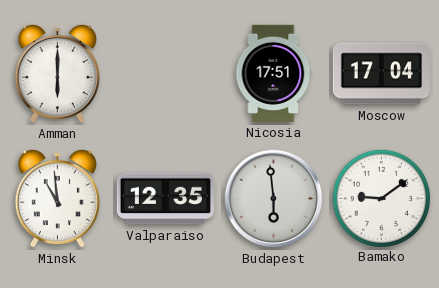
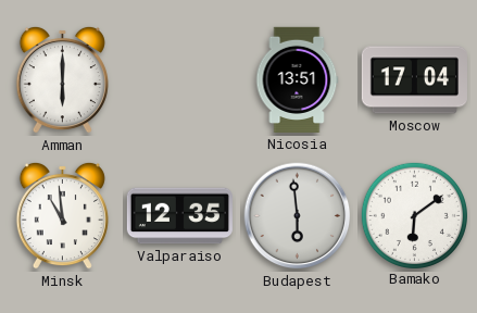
Nicosia: 17:51 -> 13:51
Bamako: 9:09 -> 6:09
